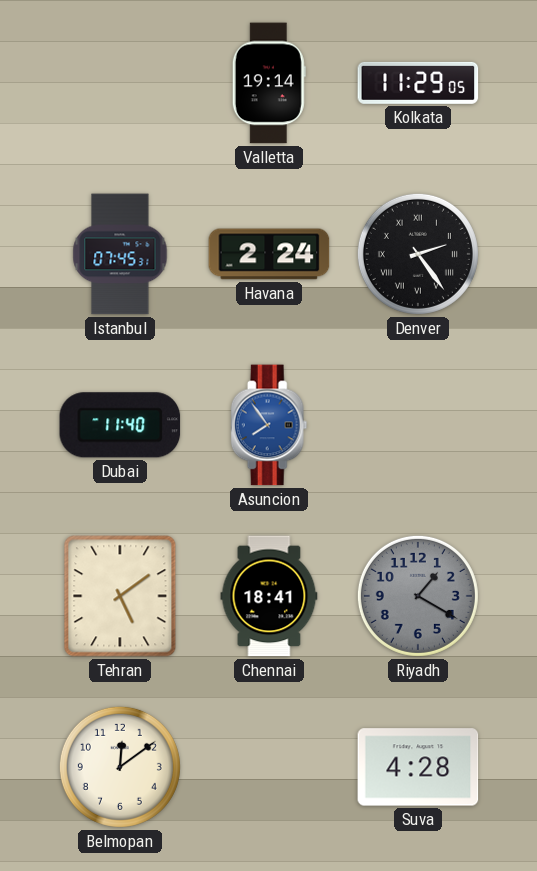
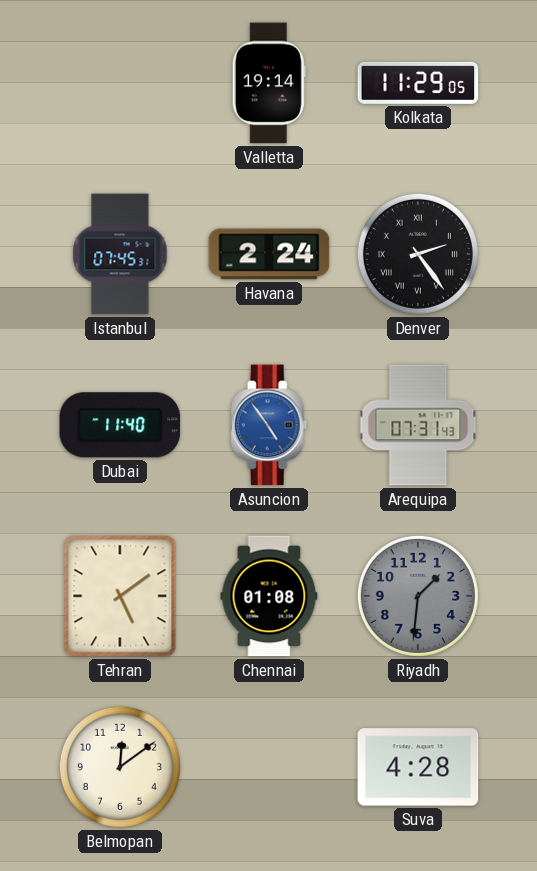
Asuncion: 7:54 -> 4:54
Arequipa: none -> 07:31
Chennai: 18:41 -> 01:08
Riyadh: 1:20 -> 1:31
